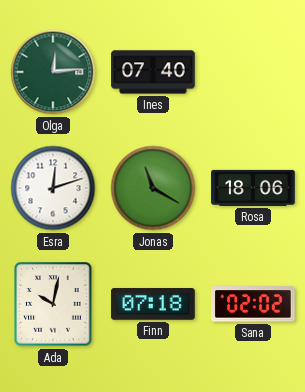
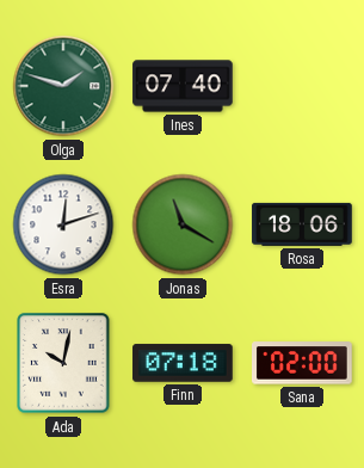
Olga: 12:14 -> 1:48
Sana: 02:02 -> 02:00
